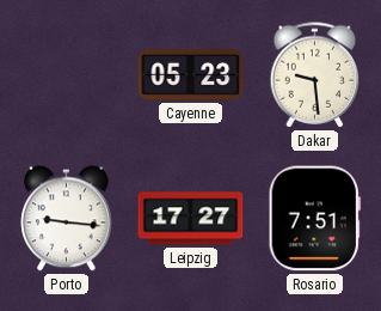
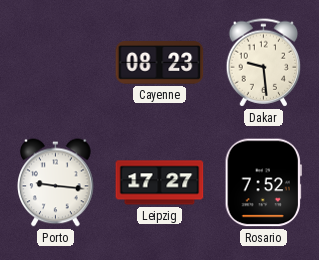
Cayenne: 05:23 -> 08:23
Rosario: 7:51 -> 7:52
